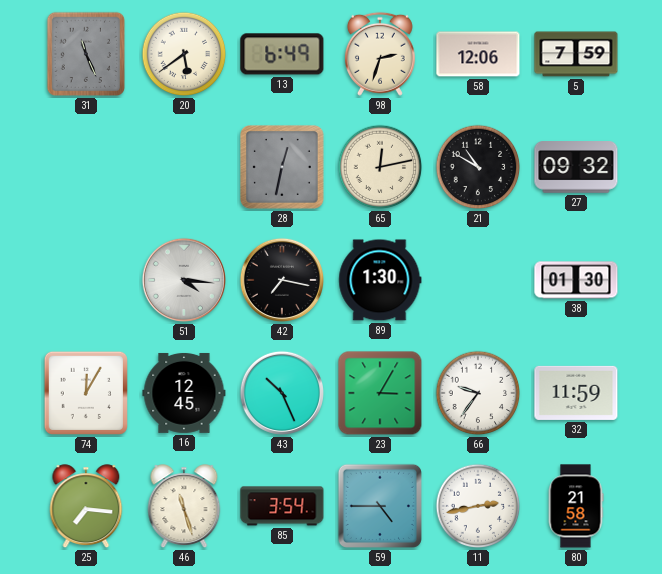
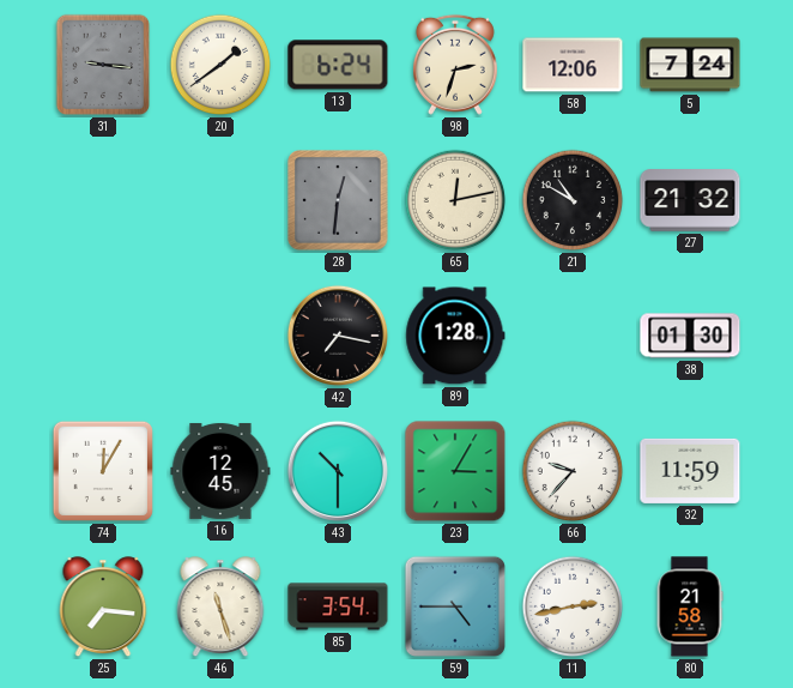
31: 11:26 -> 9:16
20: 5:39 -> 1:39
13: 6:49 -> 6:24
5: 7:59 -> 7:24
28: 12:32 -> 12:31
27: 09:32 -> 21:32
51: 4:16 -> none
89: 1:30 -> 1:28
43: 10:26 -> 10:30
66: 9:36 -> 9:37
